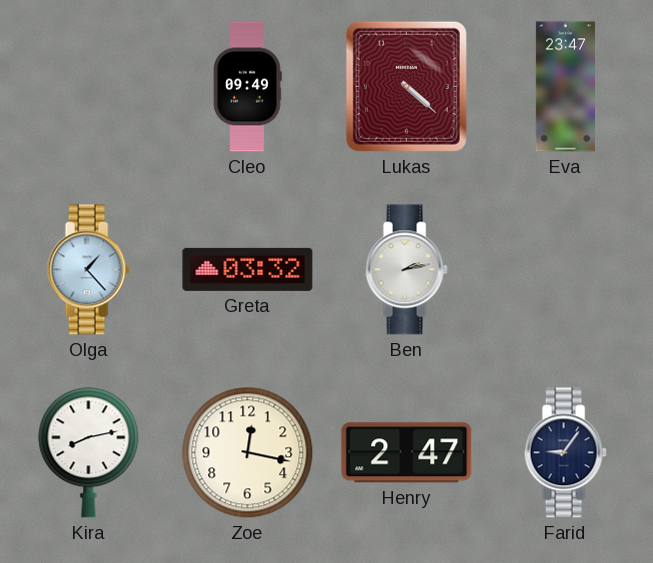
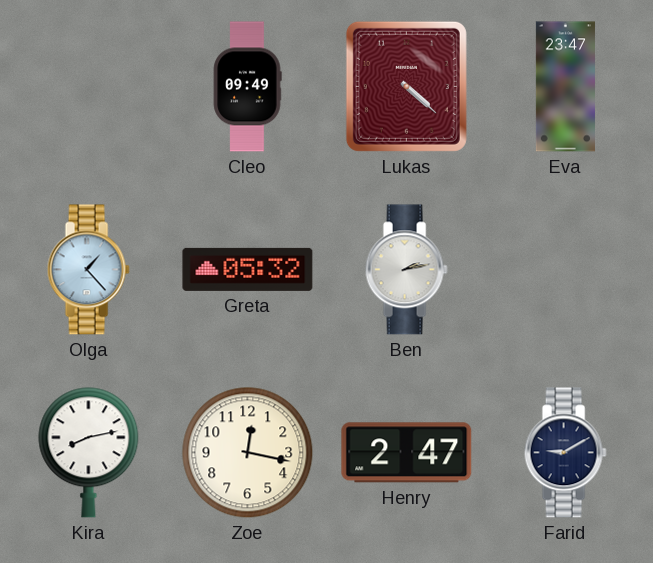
Greta: 03:32 -> 05:32
Farid: 9:06 -> 9:10
